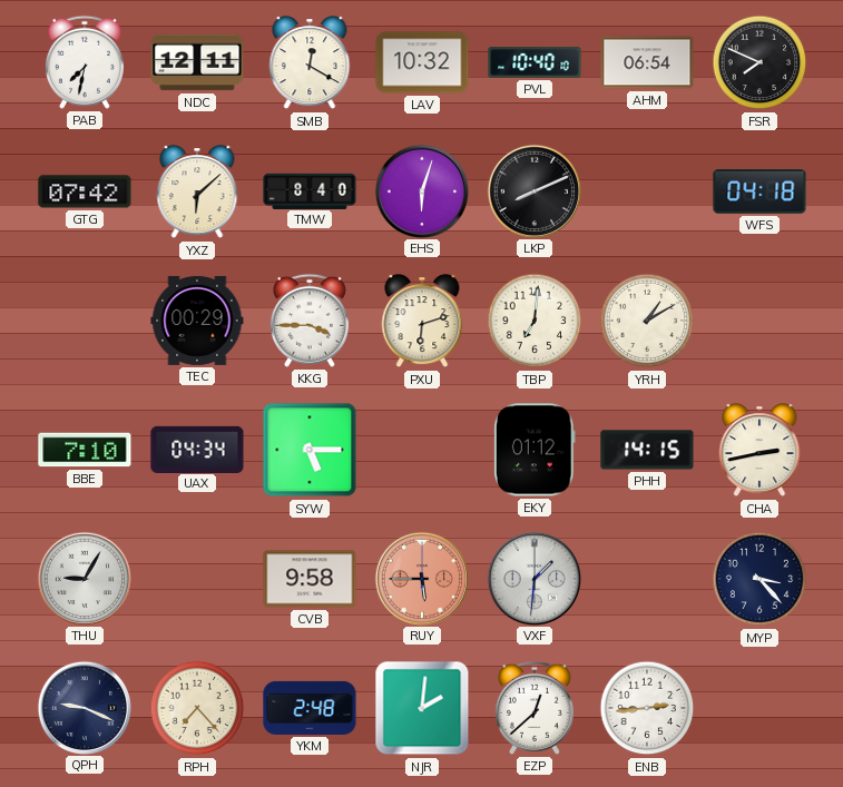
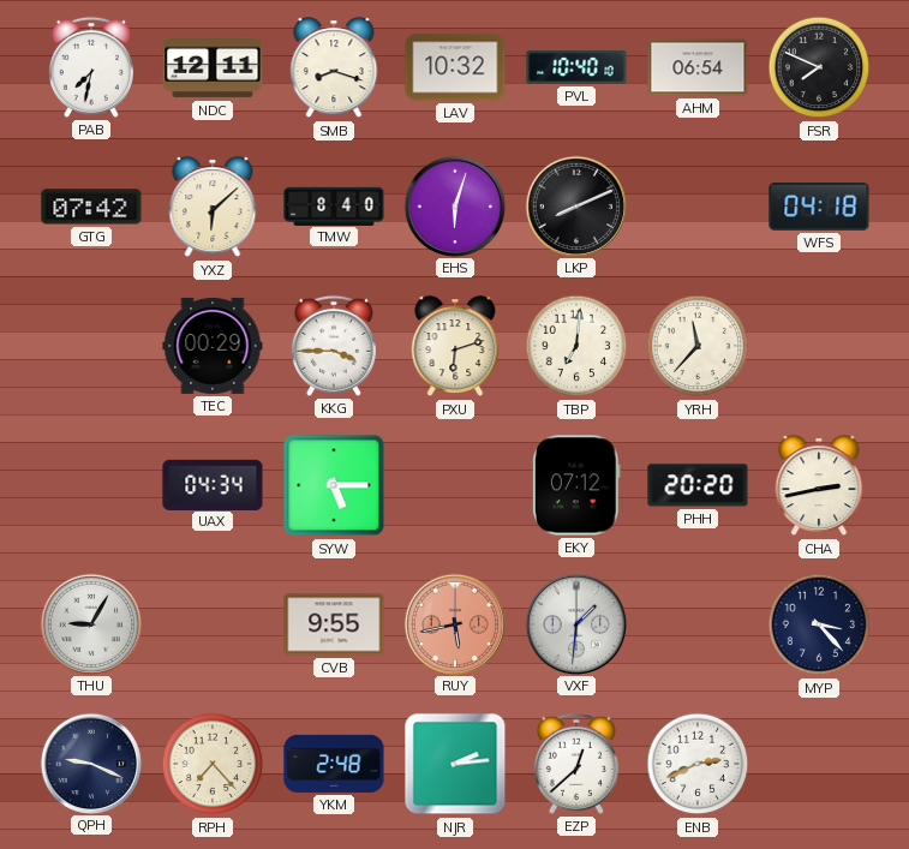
SMB: 12:20 -> 8:18
YRH: 1:10 -> 11:37
BBE: 7:10 -> none
EKY: 01:12 -> 07:12
PHH: 14:15 -> 20:20
CVB: 9:58 -> 9:55
RUY: 5:45 -> 5:43
NJR: 2:01 -> 2:14
ENB: 2:44 -> 2:41
